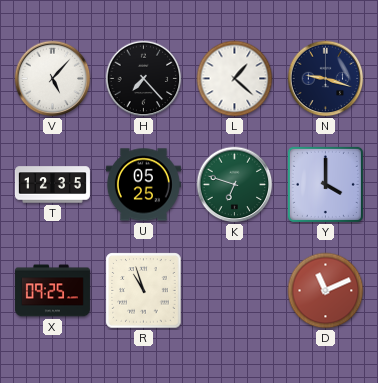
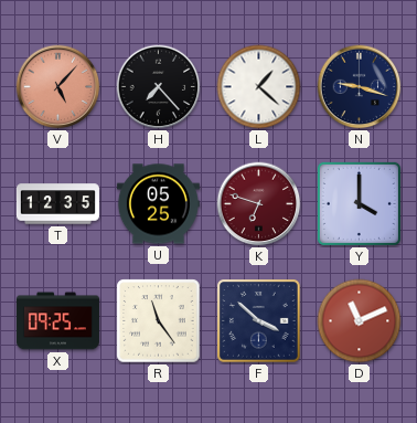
V dial: white -> salmon
K dial: green -> burgundy
R: 10:57 -> 11:24
F: none -> 3:52
